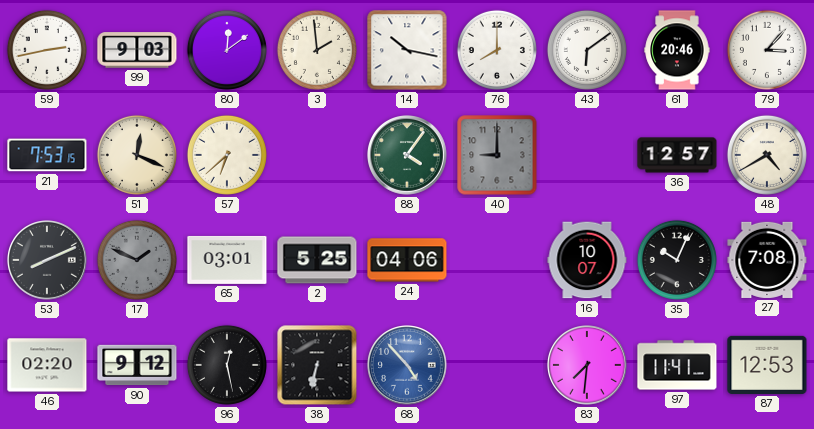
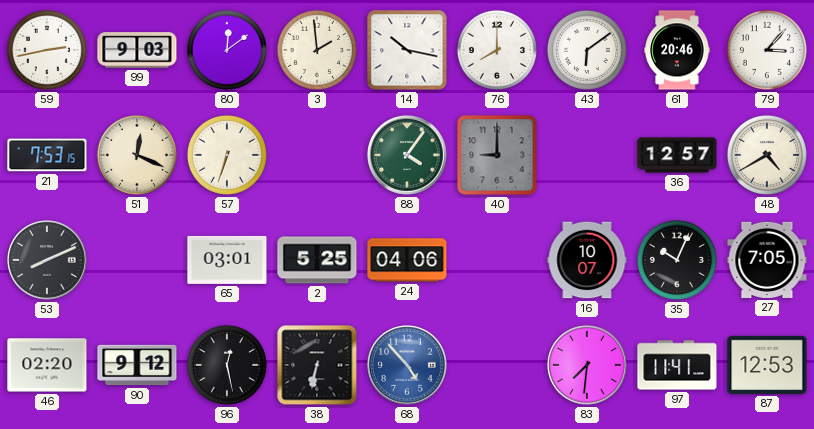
57: 6:38 -> 6:33
17: 1:49 -> none
27: 7:08 -> 7:05
